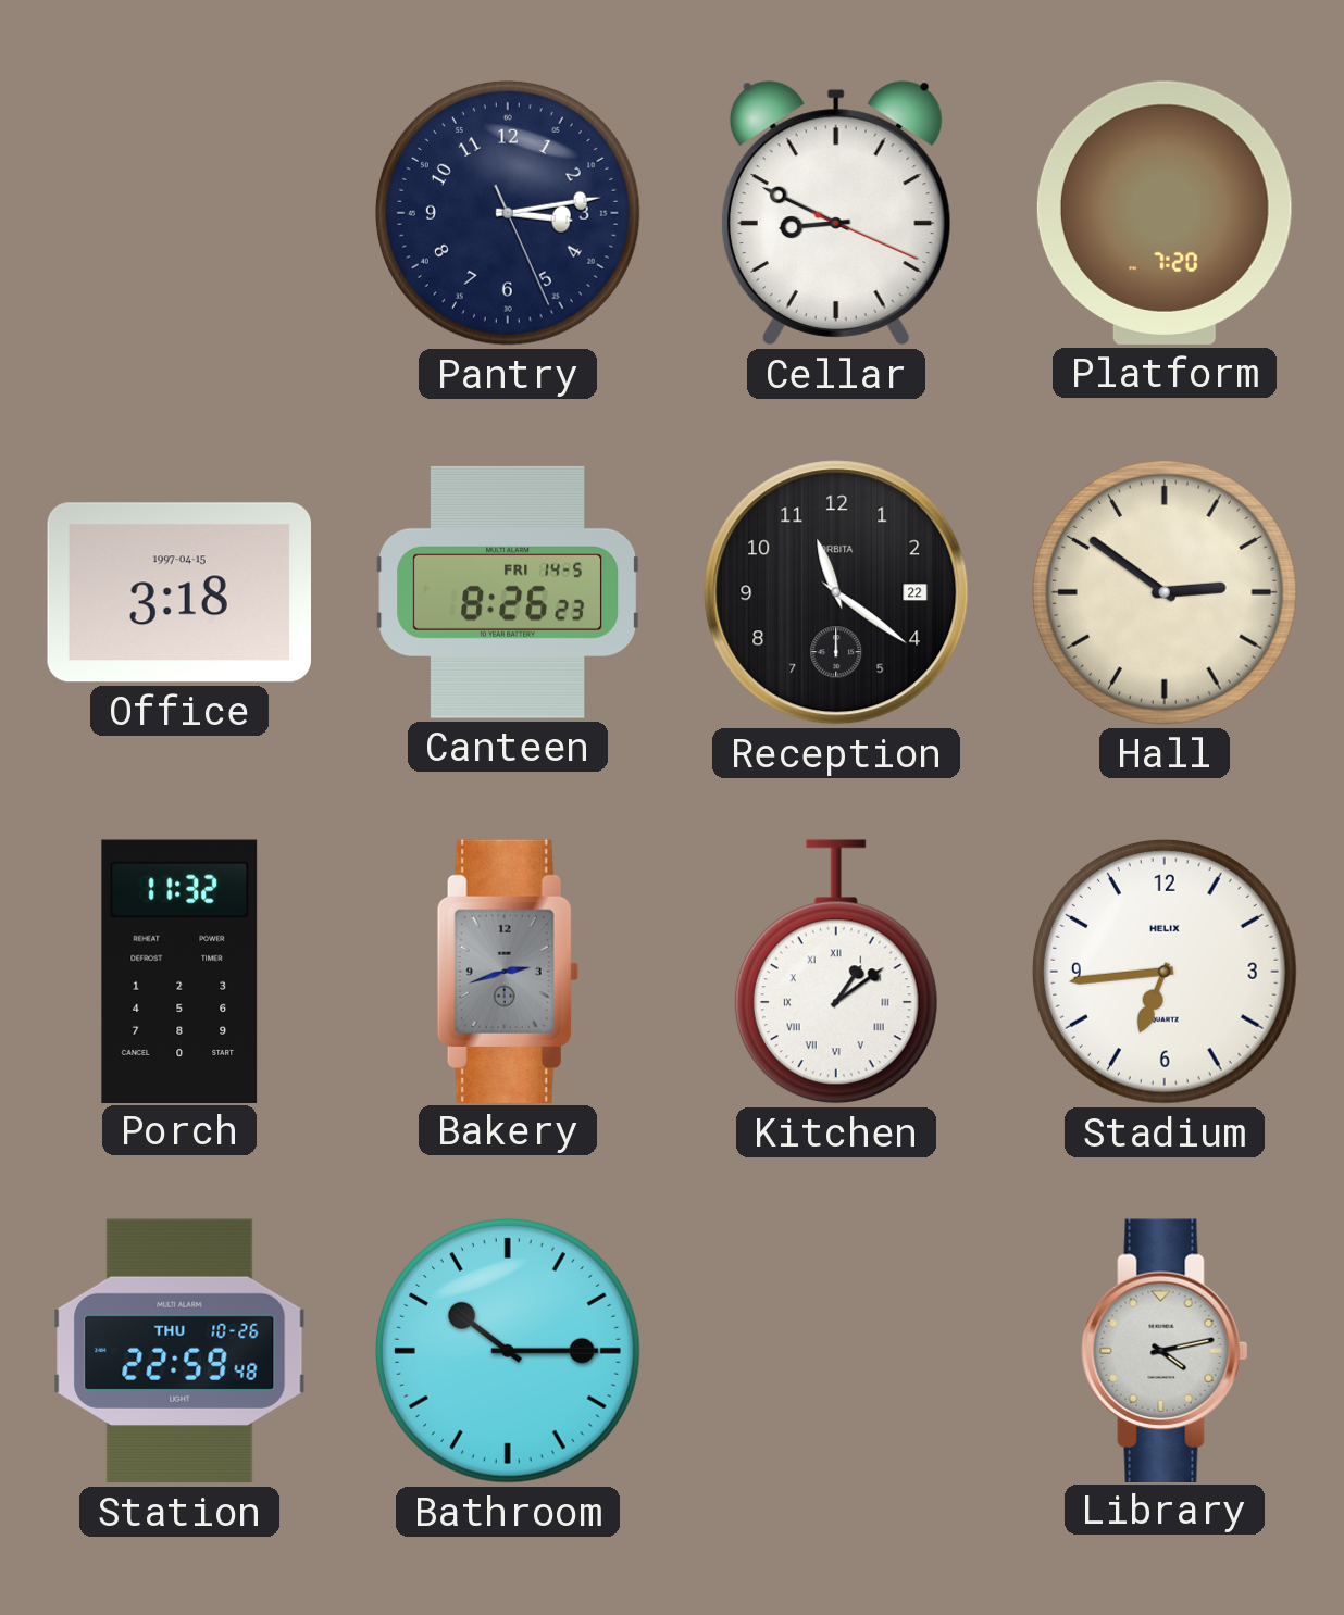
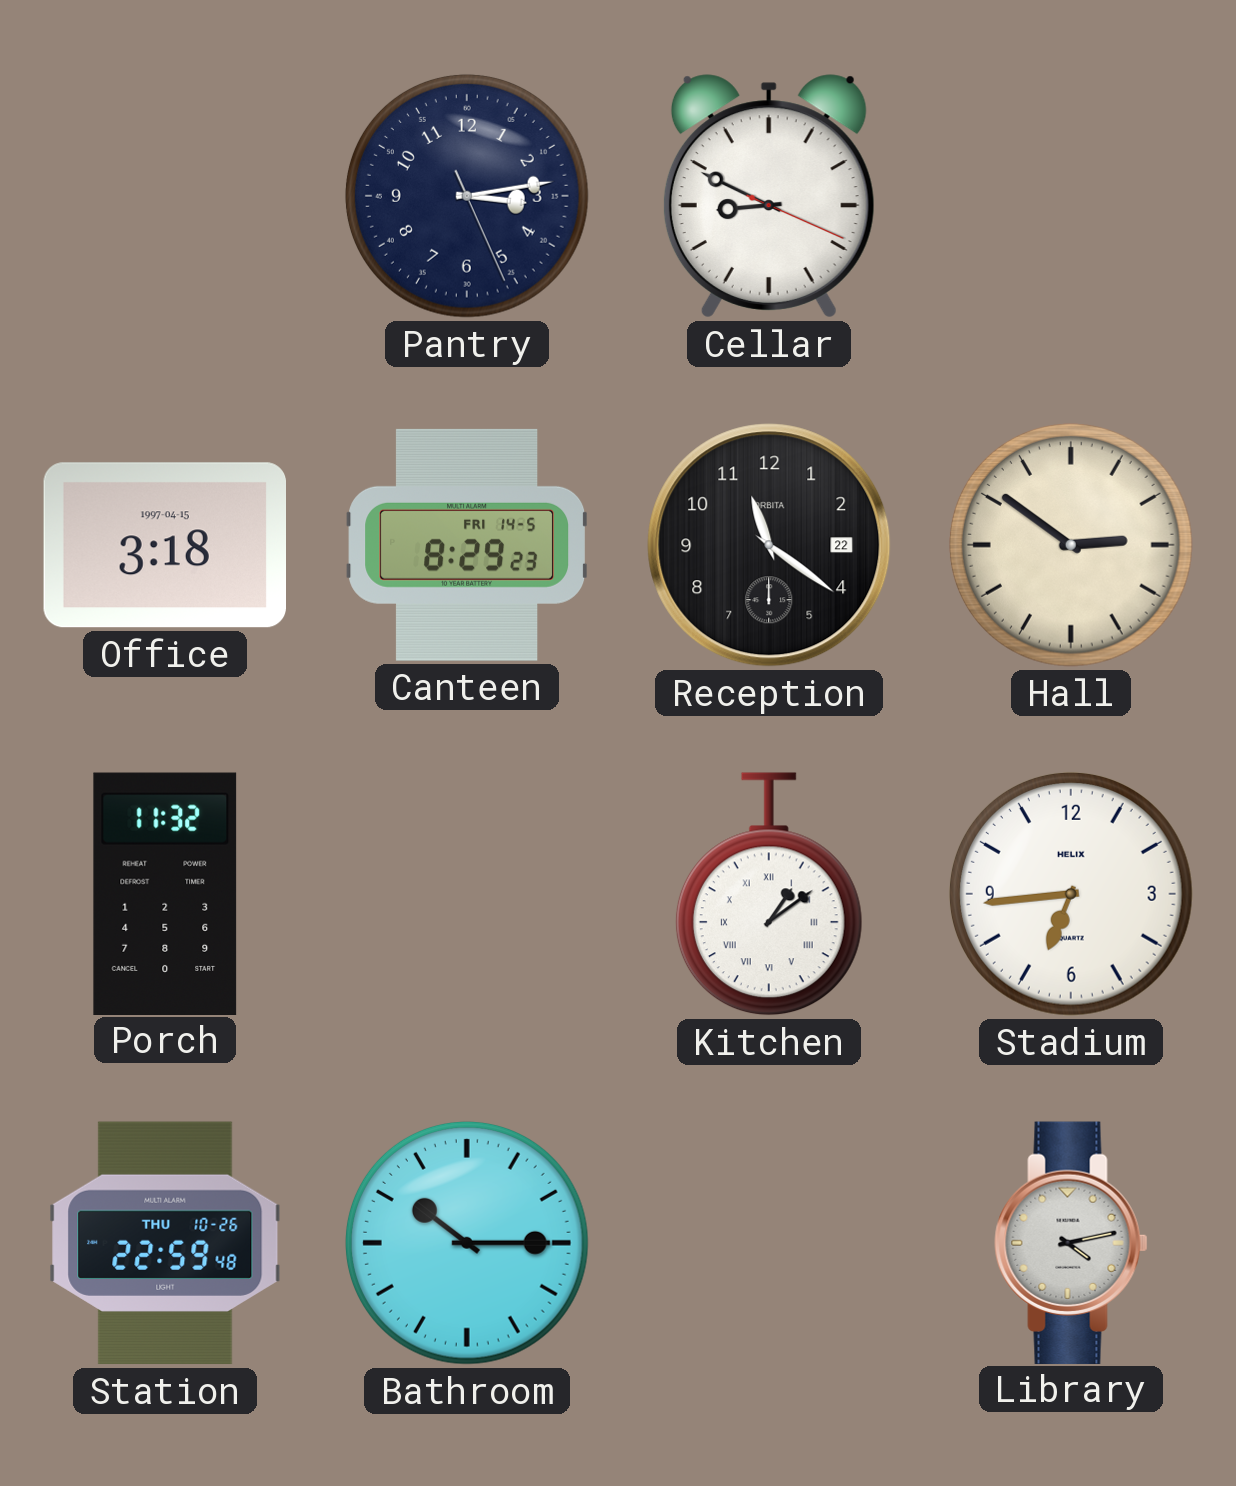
Platform: 7:20 -> none
Canteen: 8:26 -> 8:29
Bakery: 2:42 -> none
